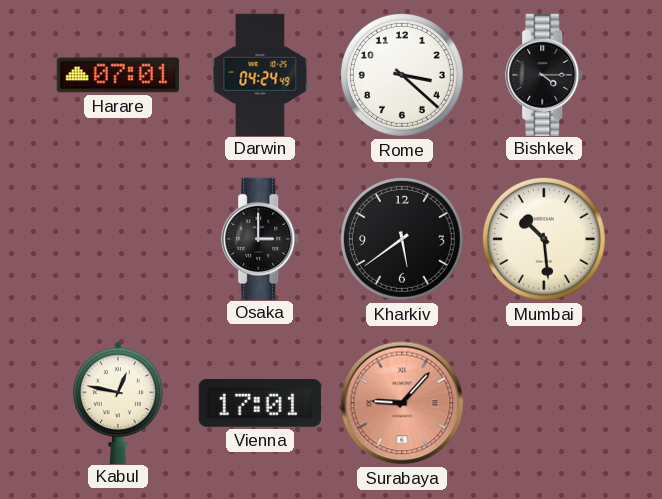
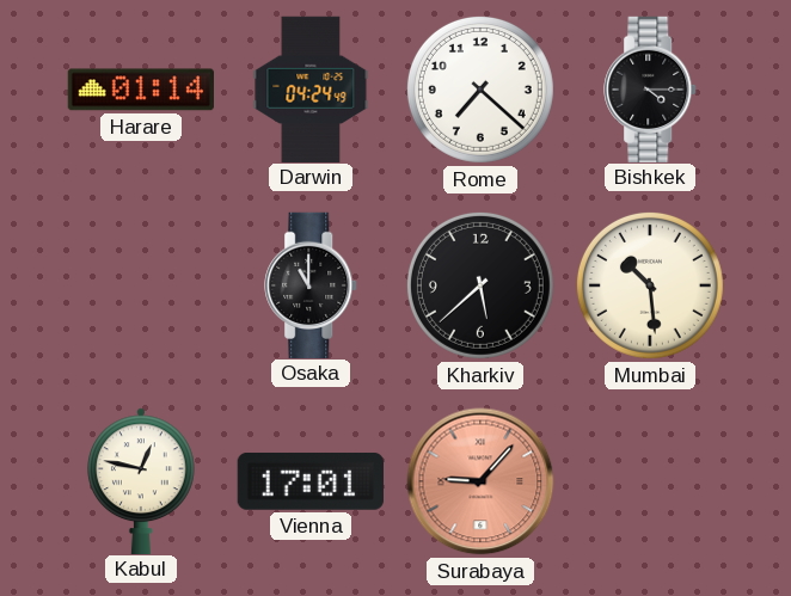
Harare: 07:01 -> 01:14
Rome: 3:22 -> 7:22
Osaka: 3:00 -> 11:00
Kharkiv: 5:39 -> 5:38
